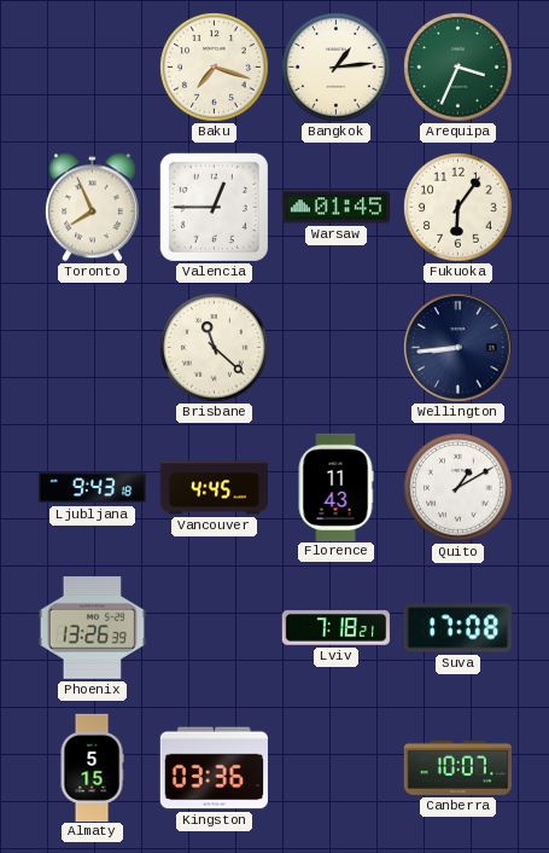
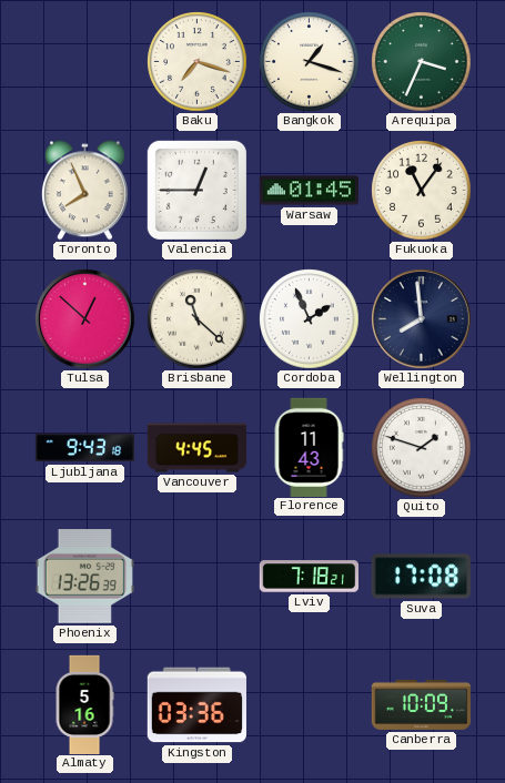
Bangkok: 1:14 -> 1:18
Fukuoka: 6:06 -> 11:06
Tulsa: none -> 12:52
Cordoba: none -> 1:56
Wellington: 8:44 -> 7:59
Quito: 1:10 -> 1:48
Almaty: 5:15 -> 5:16
Canberra: 10:07 -> 10:09
